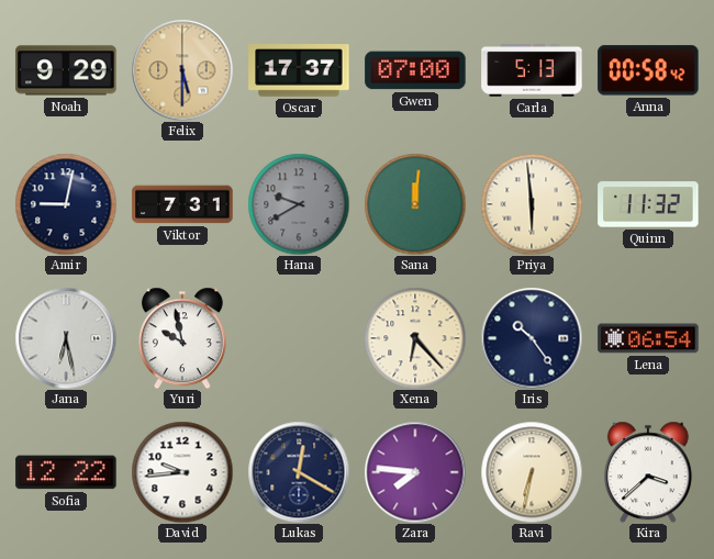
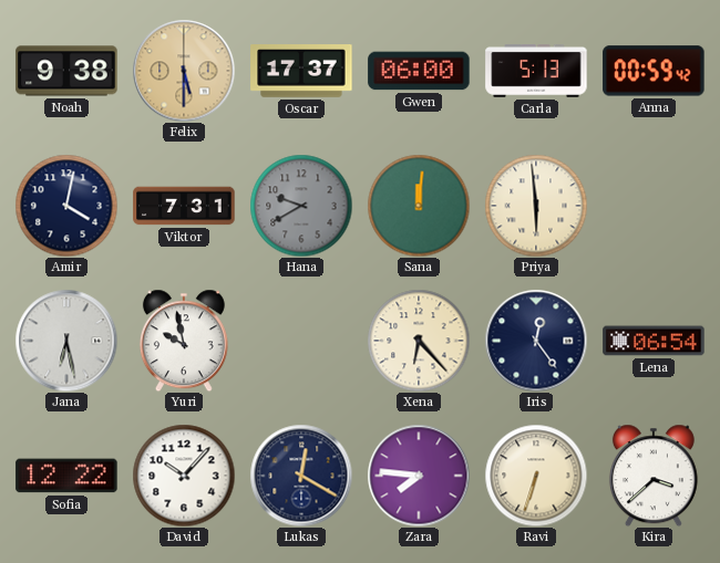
Noah: 9:29 -> 9:38
Gwen: 07:00 -> 06:00
Anna: 00:58 -> 00:59
Amir: 9:02 -> 4:02
Quinn: 11:32 -> none
Iris: 10:24 -> 12:24
David: 9:44 -> 10:07
Ravi: 6:32 -> 6:33
